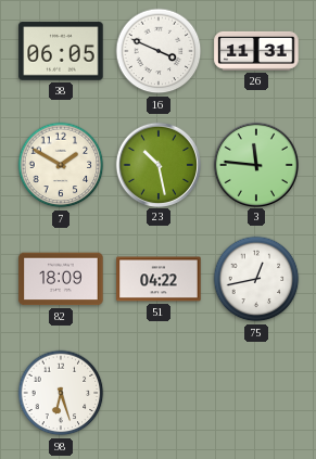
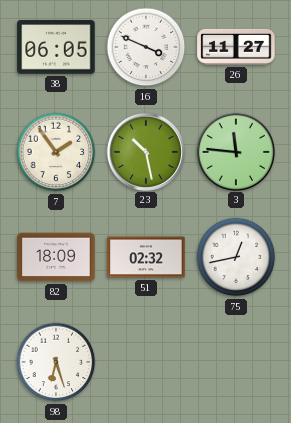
26: 11:31 -> 11:27
7: 1:50 -> 1:54
51: 04:22 -> 02:32
